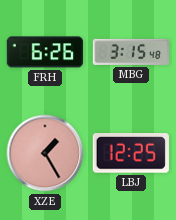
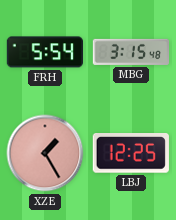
FRH: 6:26 -> 5:54
